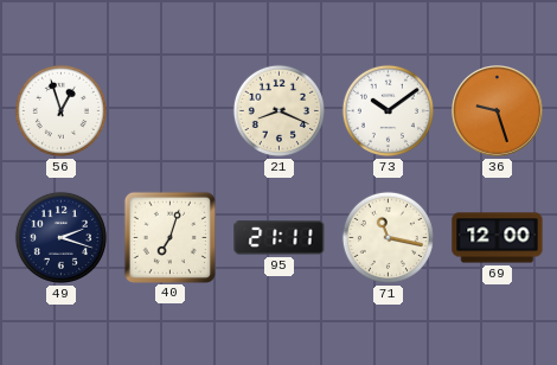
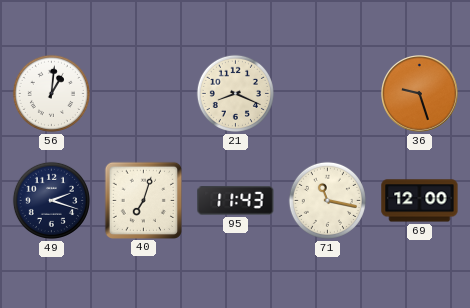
56: 12:57 -> 1:01
73: 10:09 -> none
95: 21:11 -> 11:43
